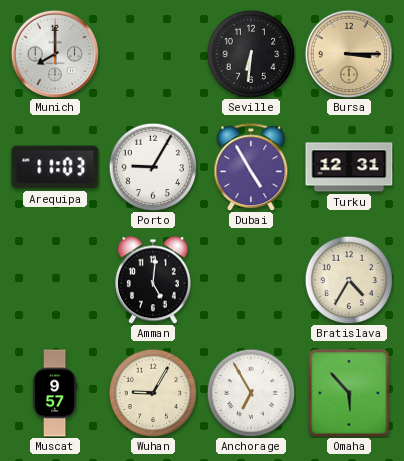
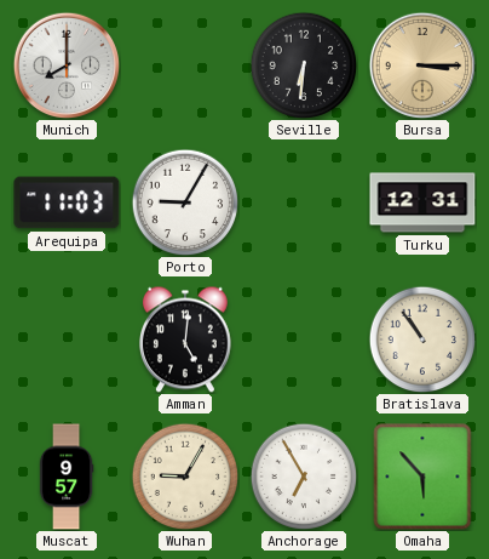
Dubai: 4:55 -> none
Bratislava: 4:35 -> 10:54
